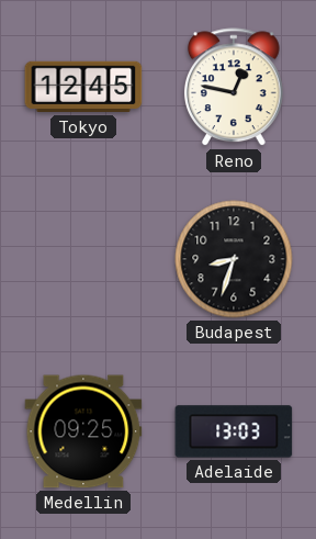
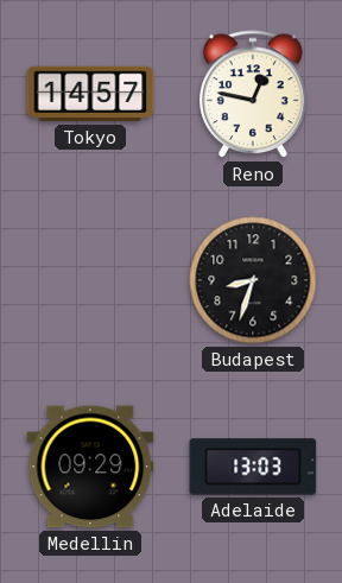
Tokyo: 12:45 -> 14:57
Medellin: 09:25 -> 09:29
